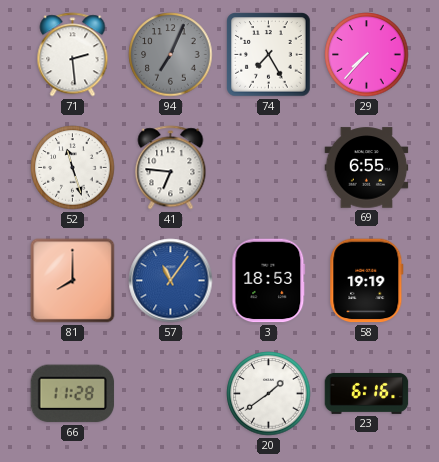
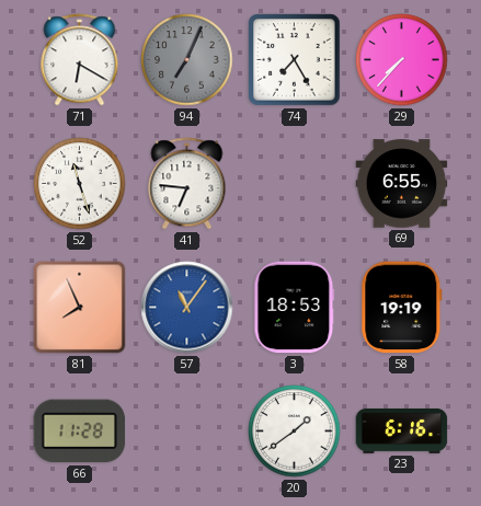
71: 2:29 -> 6:20
81: 8:00 -> 7:56
